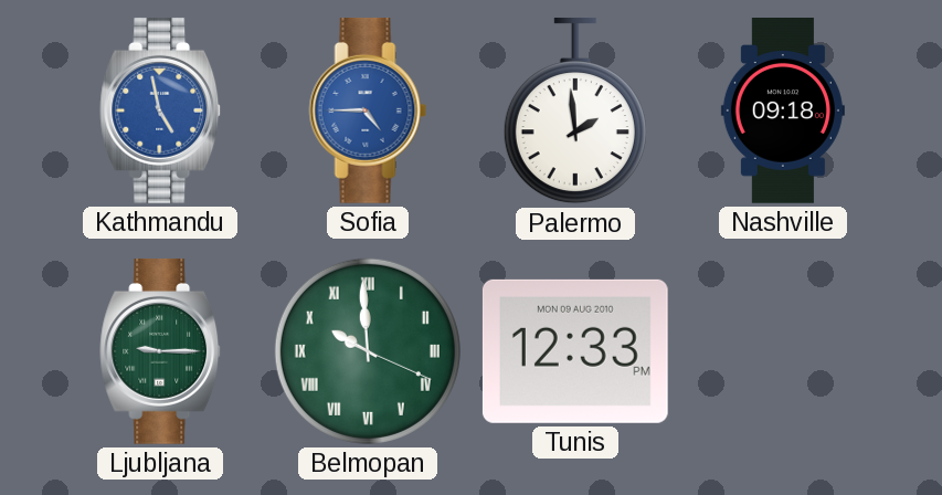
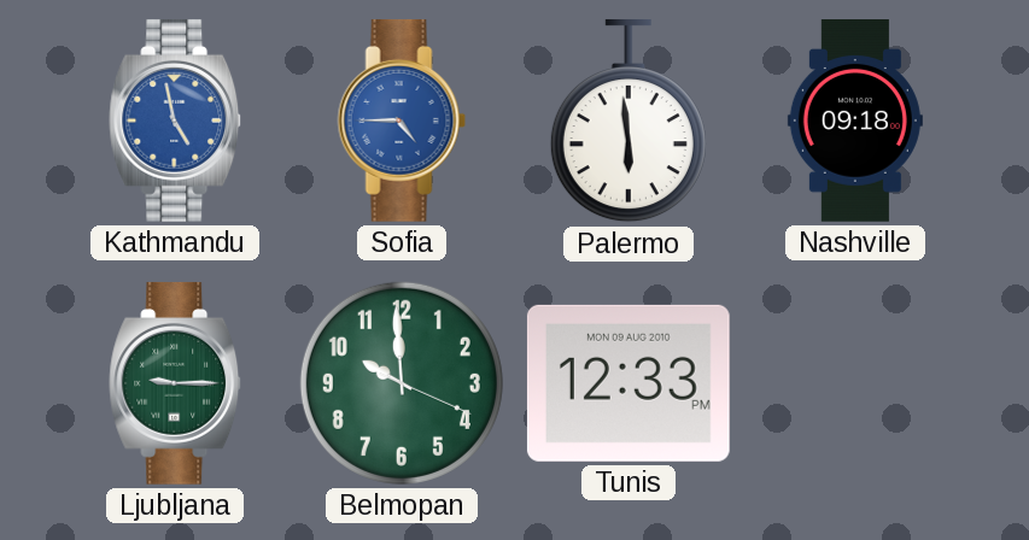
Palermo: 1:59 -> 5:59
Belmopan numerals: Roman -> Arabic
